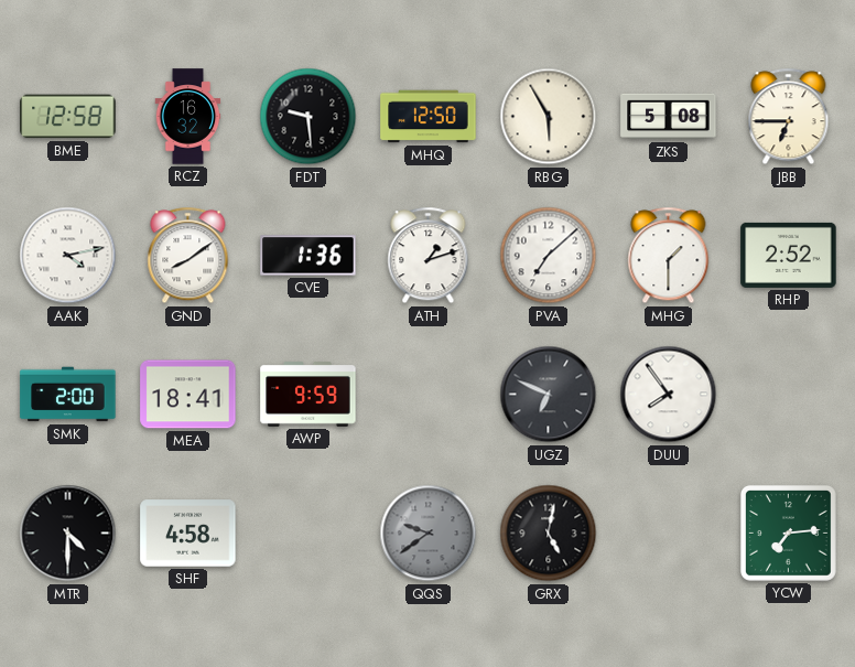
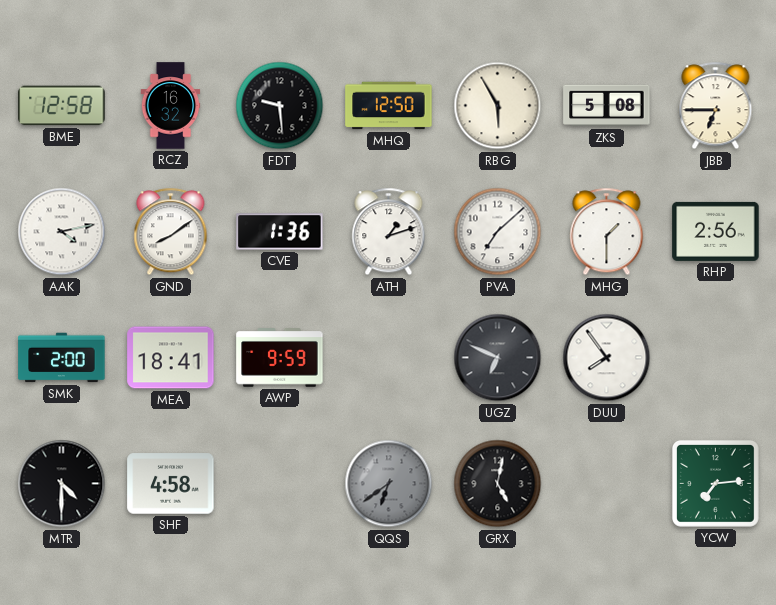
RHP: 2:52 -> 2:56
QQS: 9:39 -> 6:39
